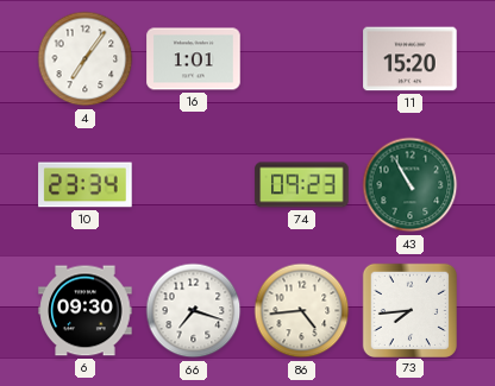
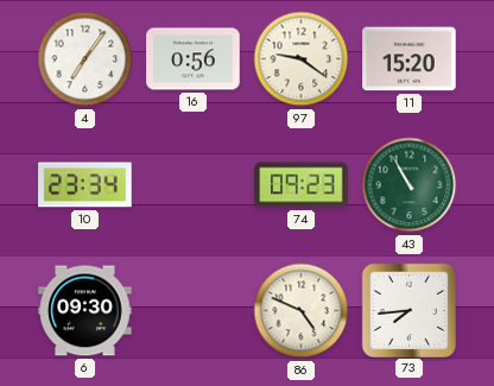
16: 1:01 -> 0:56
97: none -> 9:21
66: 7:18 -> none
86: 4:44 -> 4:49
